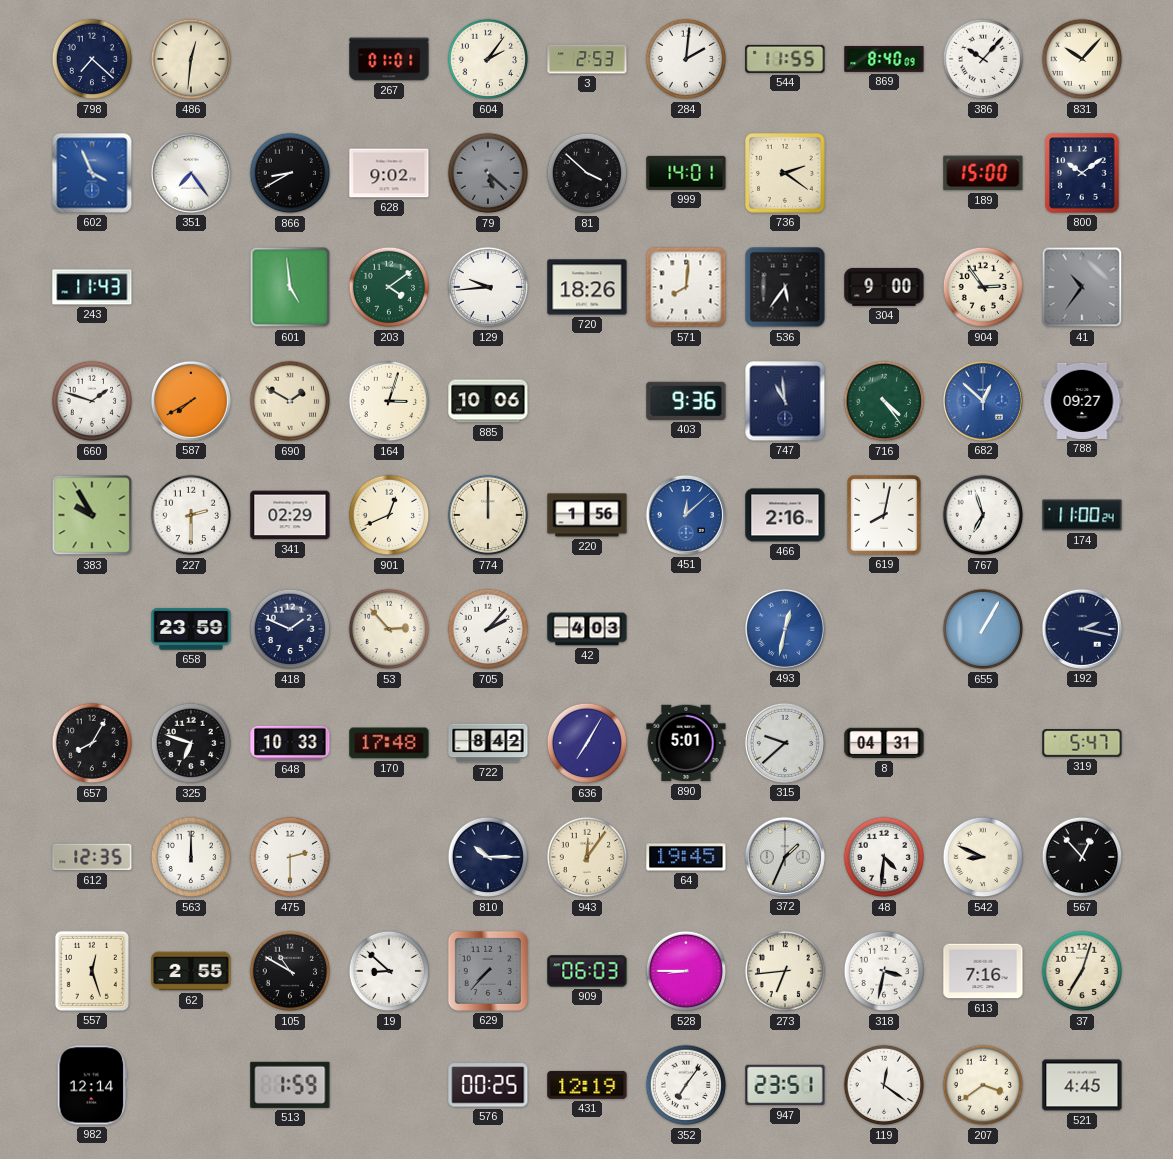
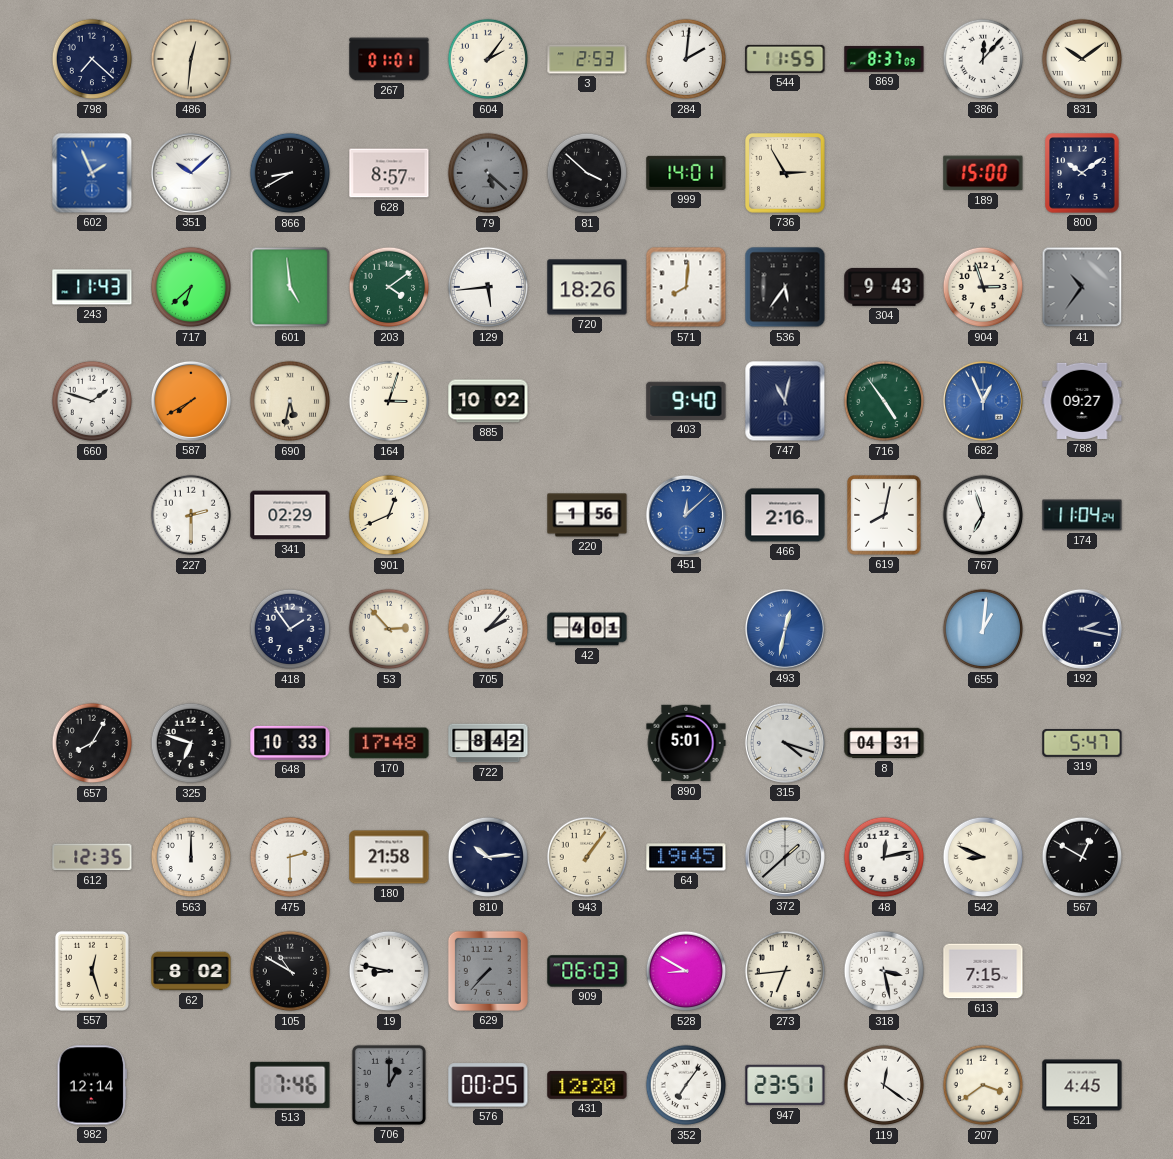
869: 8:40 -> 8:37
386: 10:07 -> 12:07
831: 10:07 -> 10:09
602: 3:56 -> 1:56
351: 7:24 -> 10:08
628: 9:02 -> 8:57
736: 2:21 -> 2:55
717: none -> 6:38
129: 9:44 -> 5:44
304: 9:00 -> 9:43
904: 2:54 -> 2:57
690: 1:50 -> 5:32
885: 10:06 -> 10:02
403: 9:36 -> 9:40
747: 10:59 -> 11:02
716: 4:24 -> 4:54
682: 12:52 -> 12:56
383: 9:55 -> none
774: 12:00 -> none
174: 11:00 -> 11:04
658: 23:59 -> none
418: 1:49 -> 1:54
42: 4:03 -> 4:01
655: 1:05 -> 1:01
636: 7:05 -> none
315: 9:38 -> 4:18
180: none -> 21:58
810: 10:15 -> 10:14
943: 12:06 -> 1:06
372: 1:34 -> 1:38
48: 4:31 -> 12:13
567: 12:53 -> 12:50
62: 2:55 -> 8:02
19: 8:52 -> 8:47
528: 8:45 -> 8:50
318: 3:32 -> 3:28
613: 7:16 -> 7:15
37: 7:03 -> none
513: 1:59 -> 7:46
706: none -> 1:00
431: 12:19 -> 12:20
